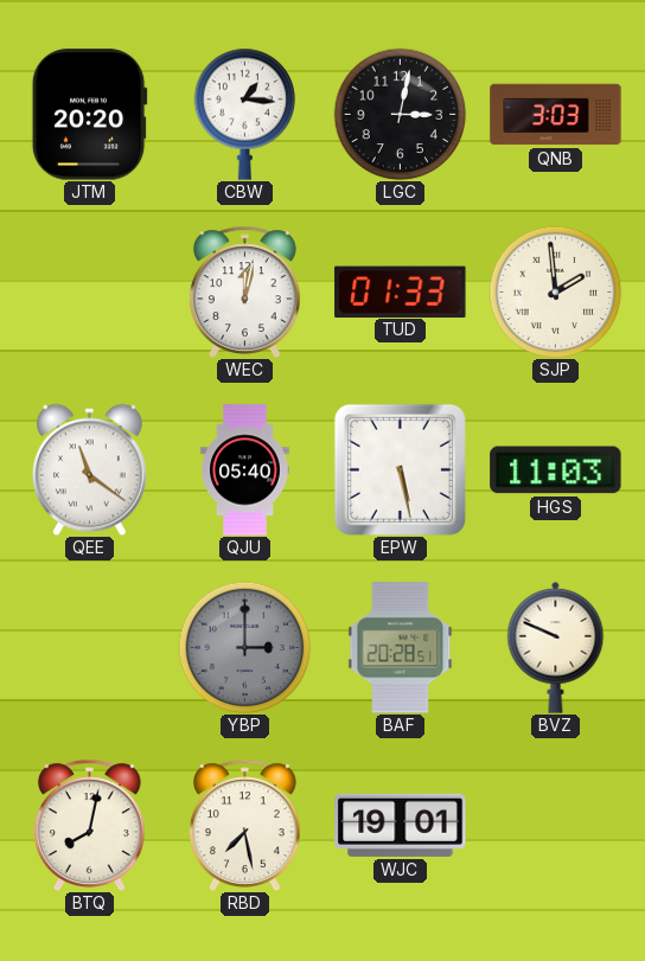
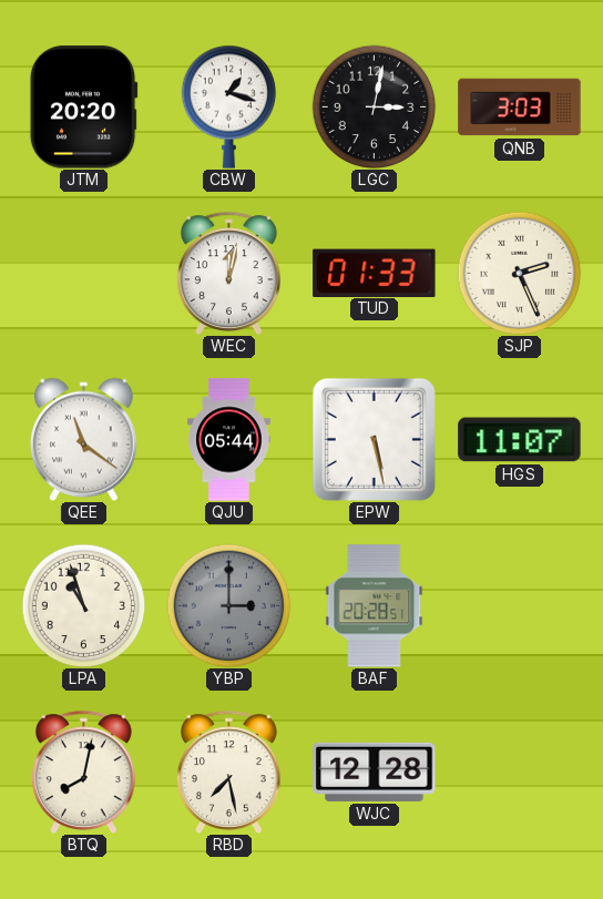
CBW: 1:16 -> 1:18
SJP: 1:59 -> 2:26
QJU: 05:40 -> 05:44
HGS: 11:03 -> 11:07
LPA: none -> 10:57
BVZ: 9:49 -> none
WJC: 19:01 -> 12:28
